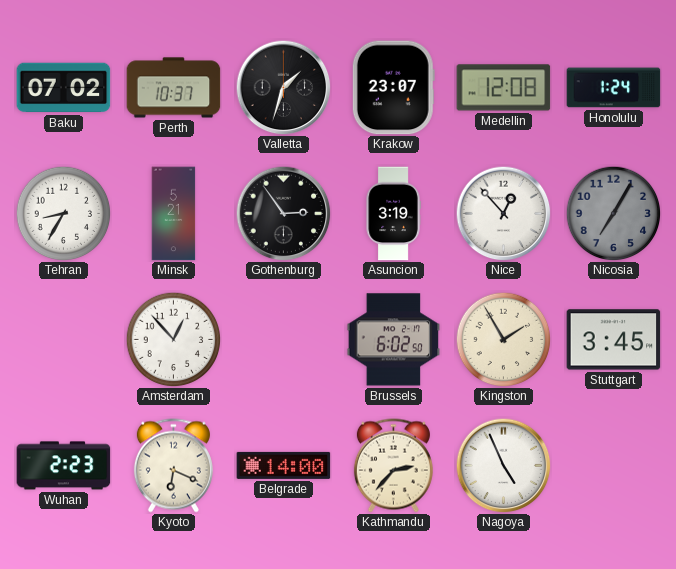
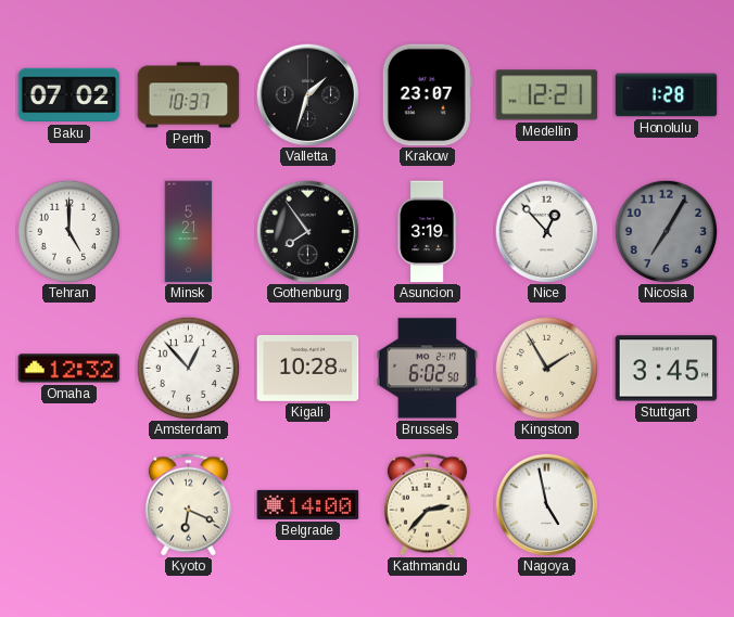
Medellin: 12:08 -> 12:21
Honolulu: 1:24 -> 1:28
Tehran: 8:35 -> 5:00
Gothenburg: 2:54 -> 7:54
Omaha: none -> 12:32
Kigali: none -> 10:28
Wuhan: 2:23 -> none
Nagoya: 4:56 -> 4:58
